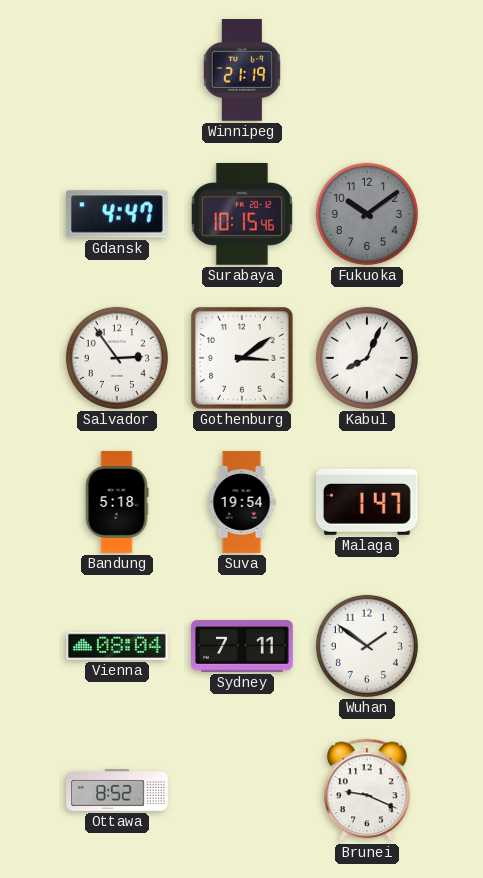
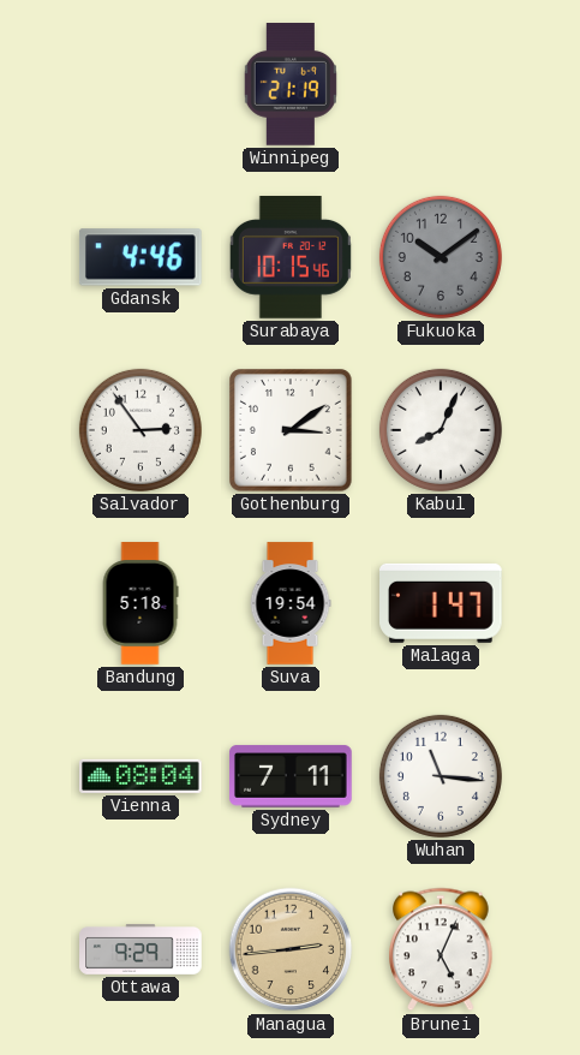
Gdansk: 4:47 -> 4:46
Wuhan: 1:51 -> 11:16
Ottawa: 8:52 -> 9:29
Managua: none -> 2:44
Brunei: 9:19 -> 5:04
